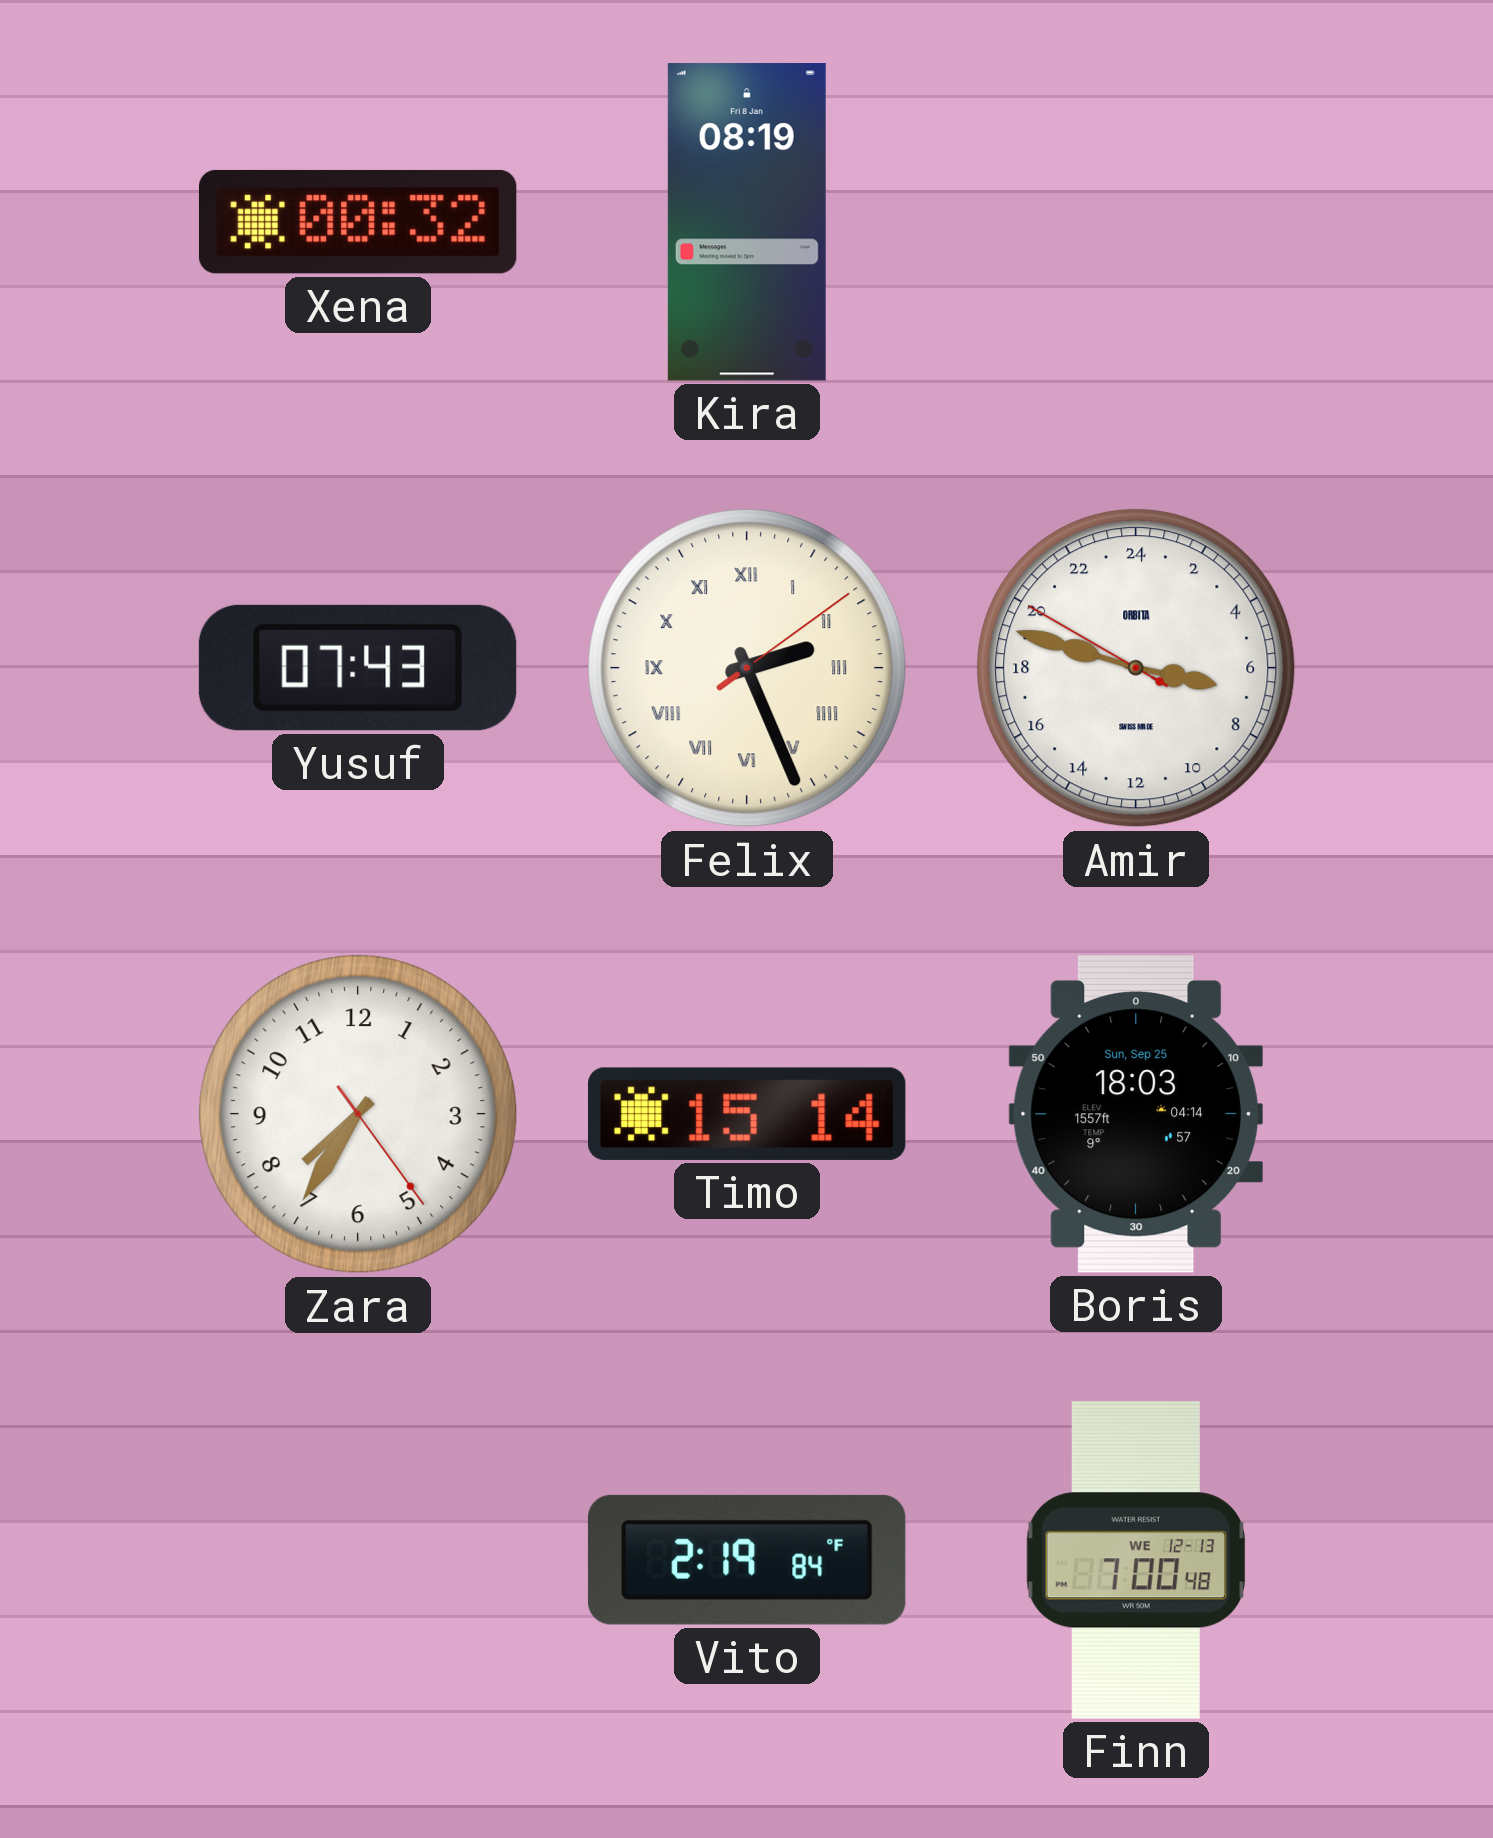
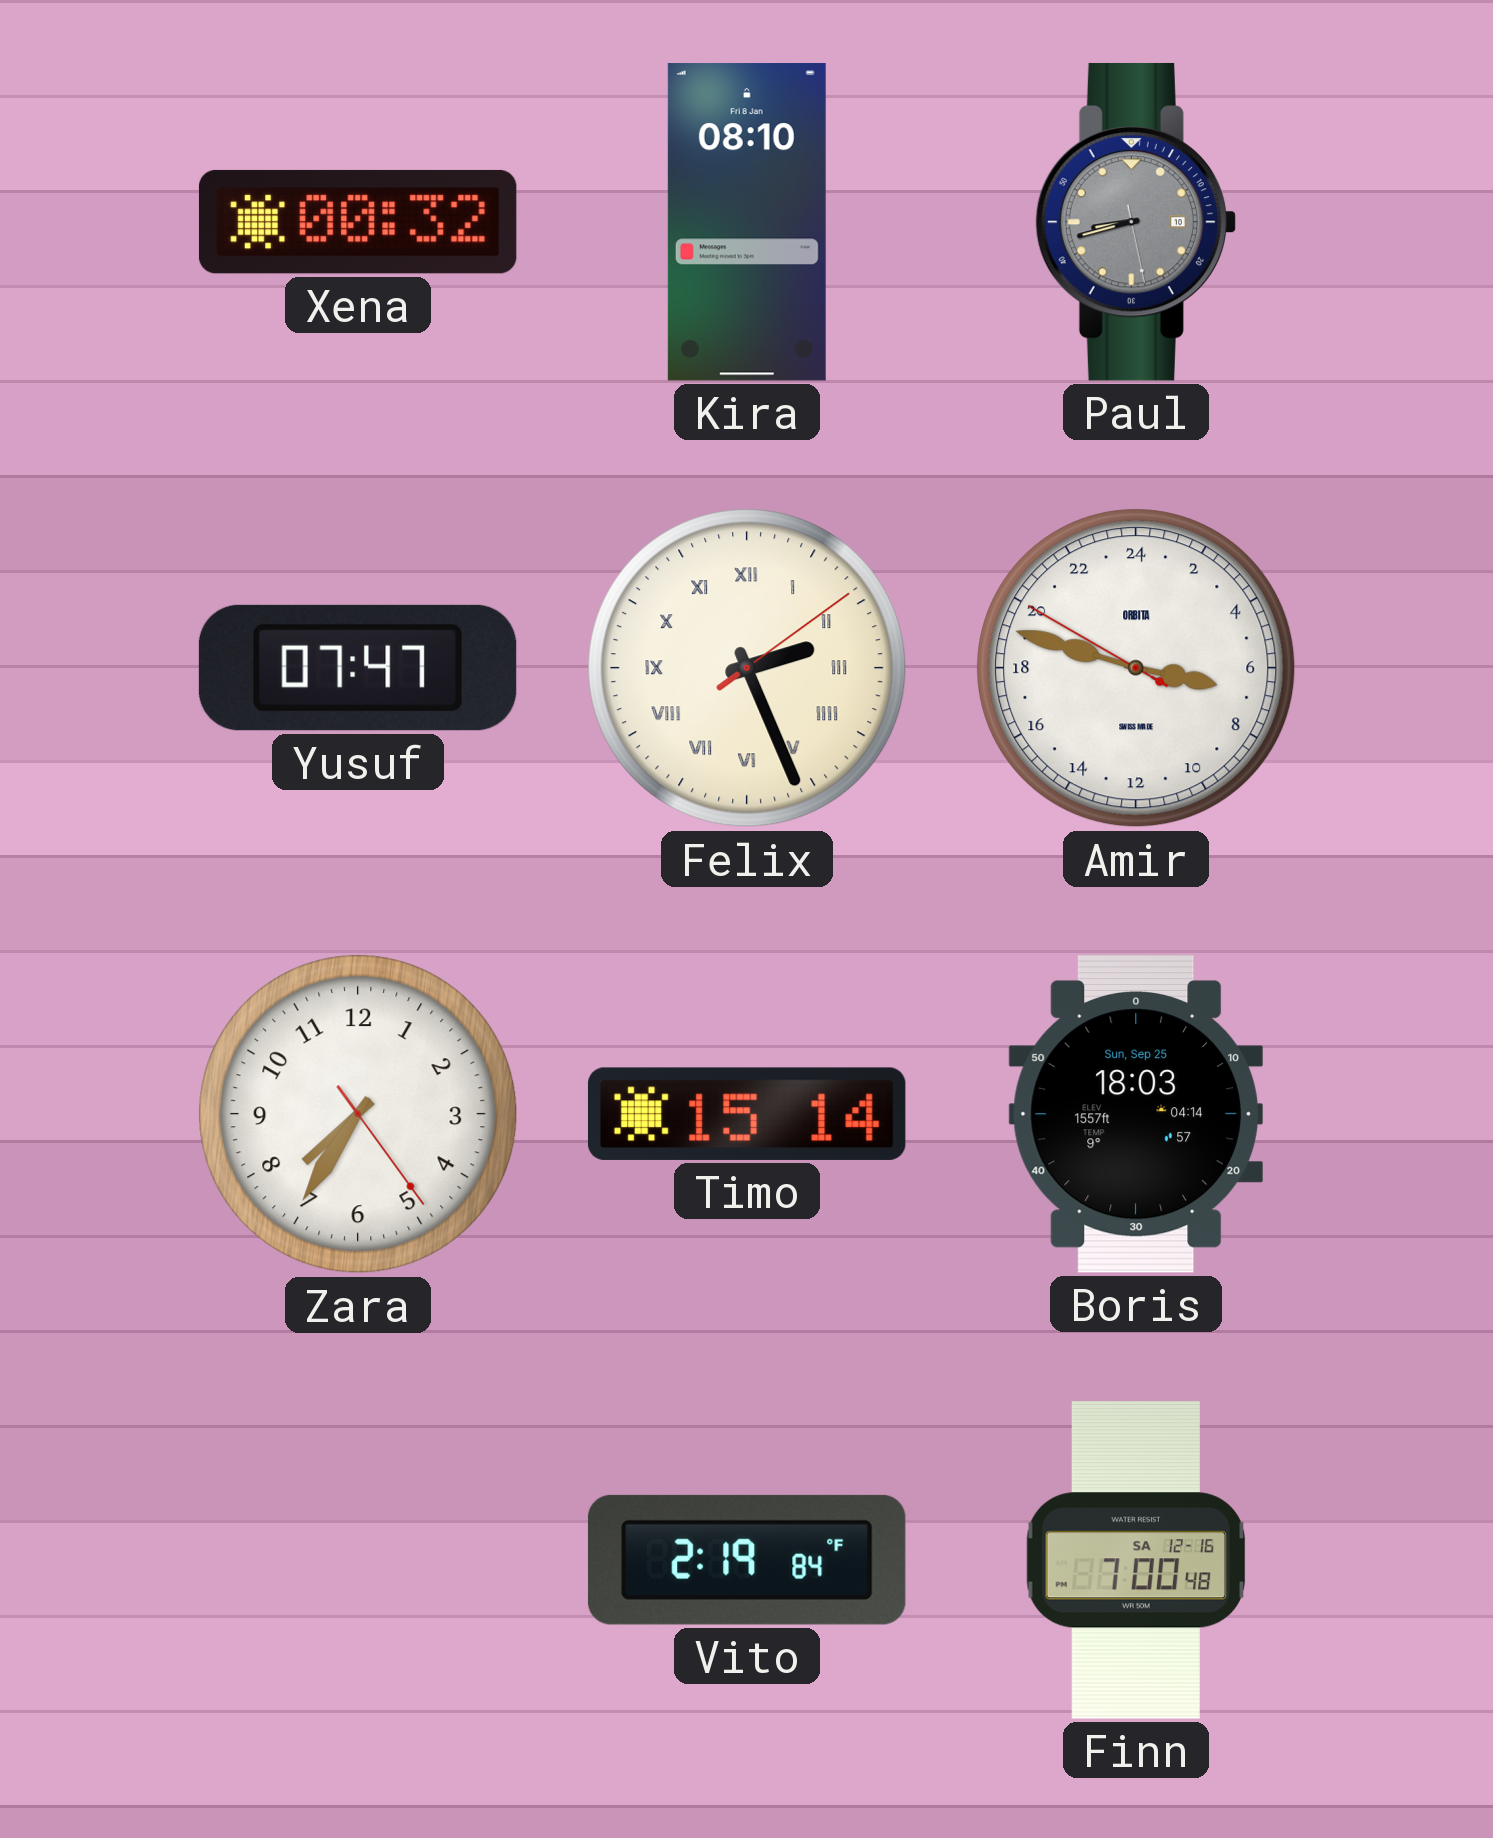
Kira: 08:19 -> 08:10
Paul: none -> 8:42
Yusuf: 07:43 -> 07:47
Finn date: WE 12-13 -> SA 12-16
